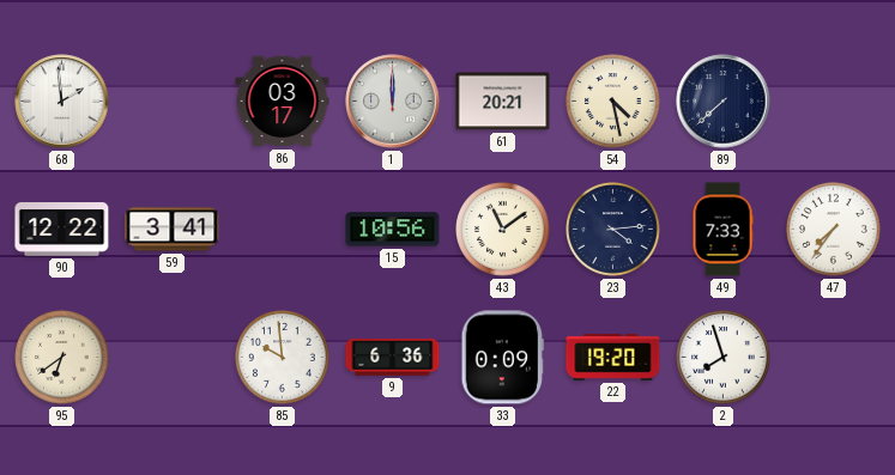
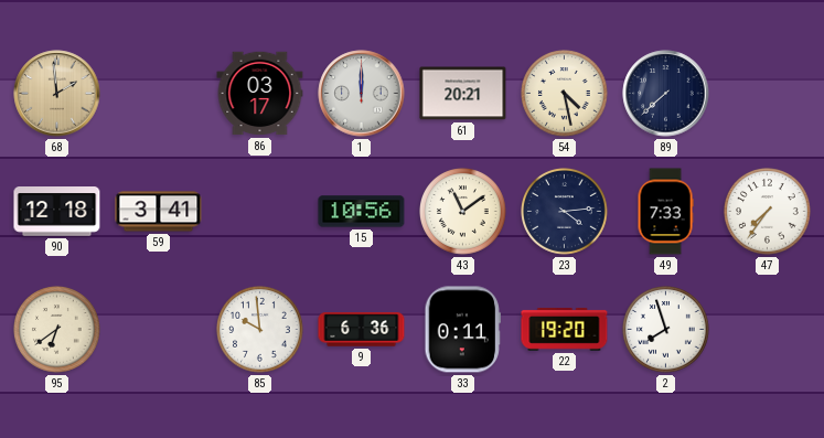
68 dial: white -> champagne
90: 12:22 -> 12:18
33: 0:09 -> 0:11
